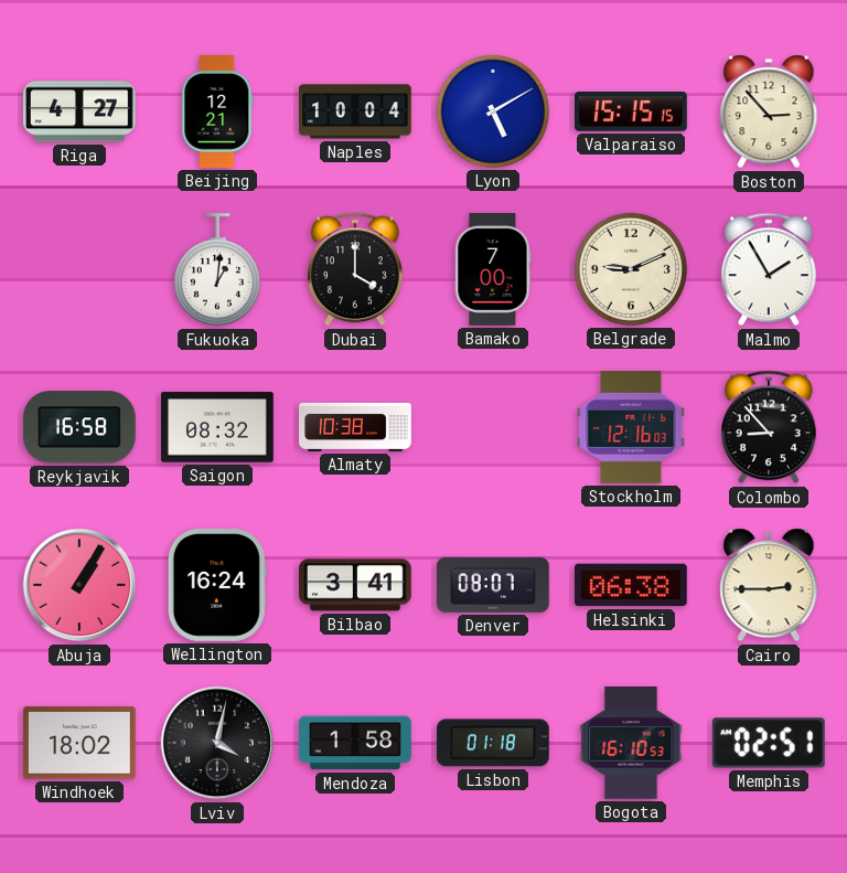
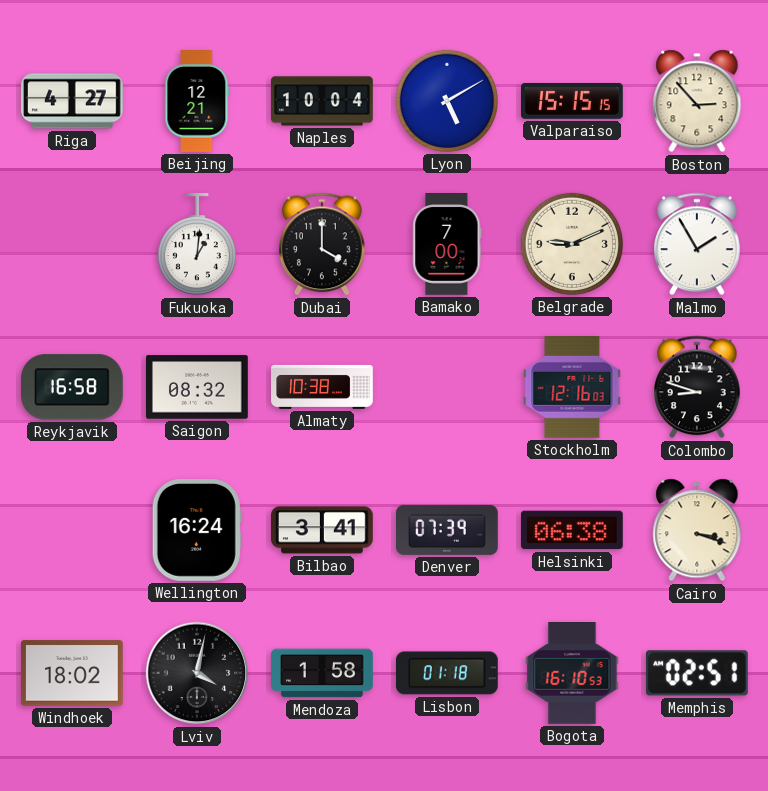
Colombo: 8:53 -> 8:48
Abuja: 1:05 -> none
Denver: 08:07 -> 07:39
Cairo: 2:45 -> 3:18
